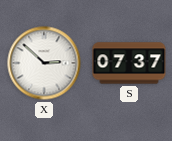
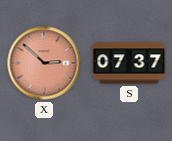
X dial: white -> salmon
